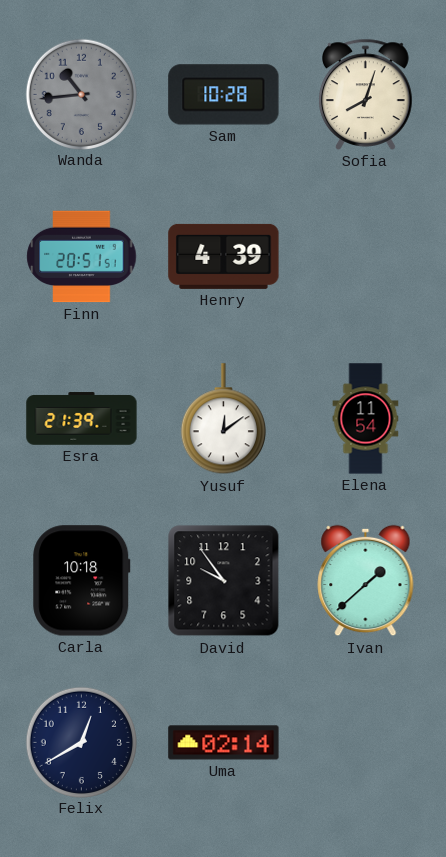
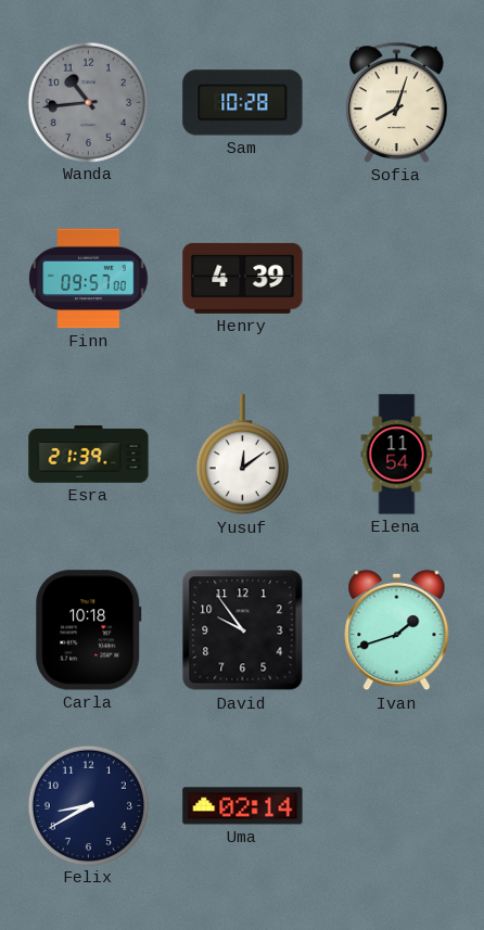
Finn: 20:51 -> 09:57
Ivan: 1:38 -> 1:42
Felix: 12:40 -> 8:40
